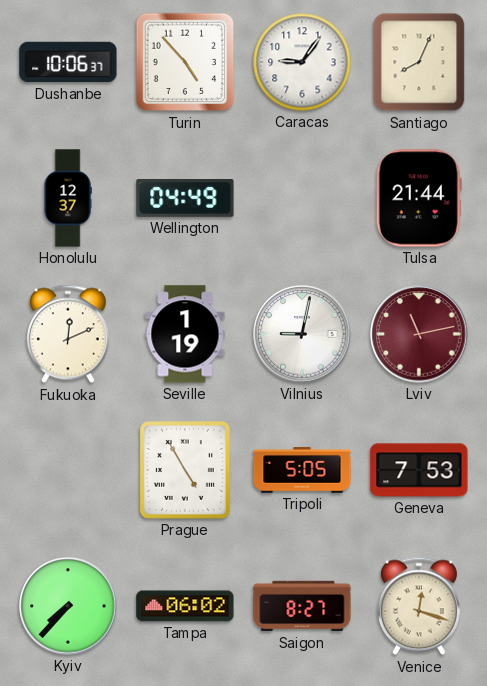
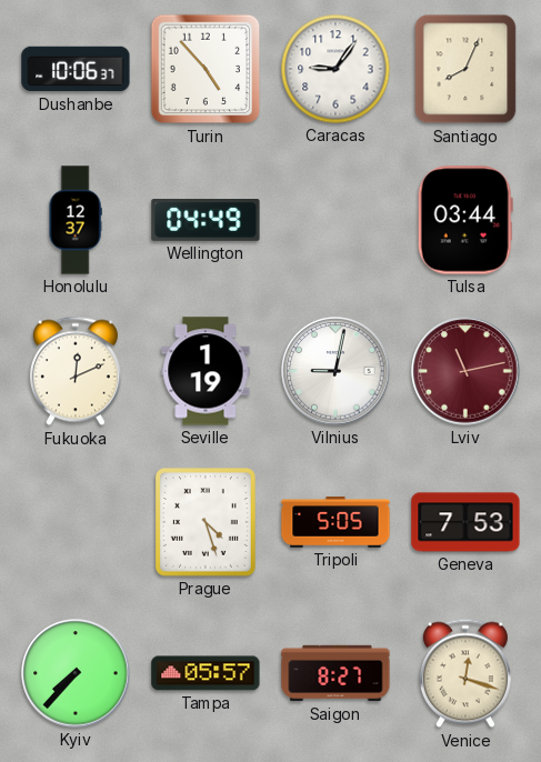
Tulsa: 21:44 -> 03:44
Prague: 4:55 -> 4:27
Tampa: 06:02 -> 05:57
